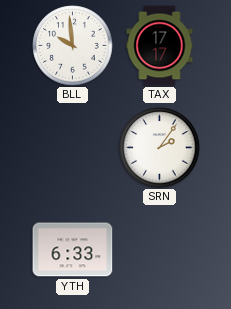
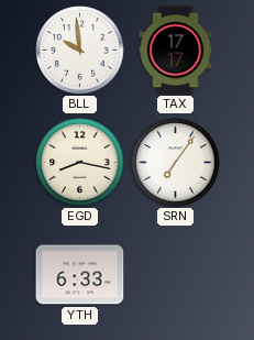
EGD: none -> 8:17
SRN: 2:06 -> 7:06
